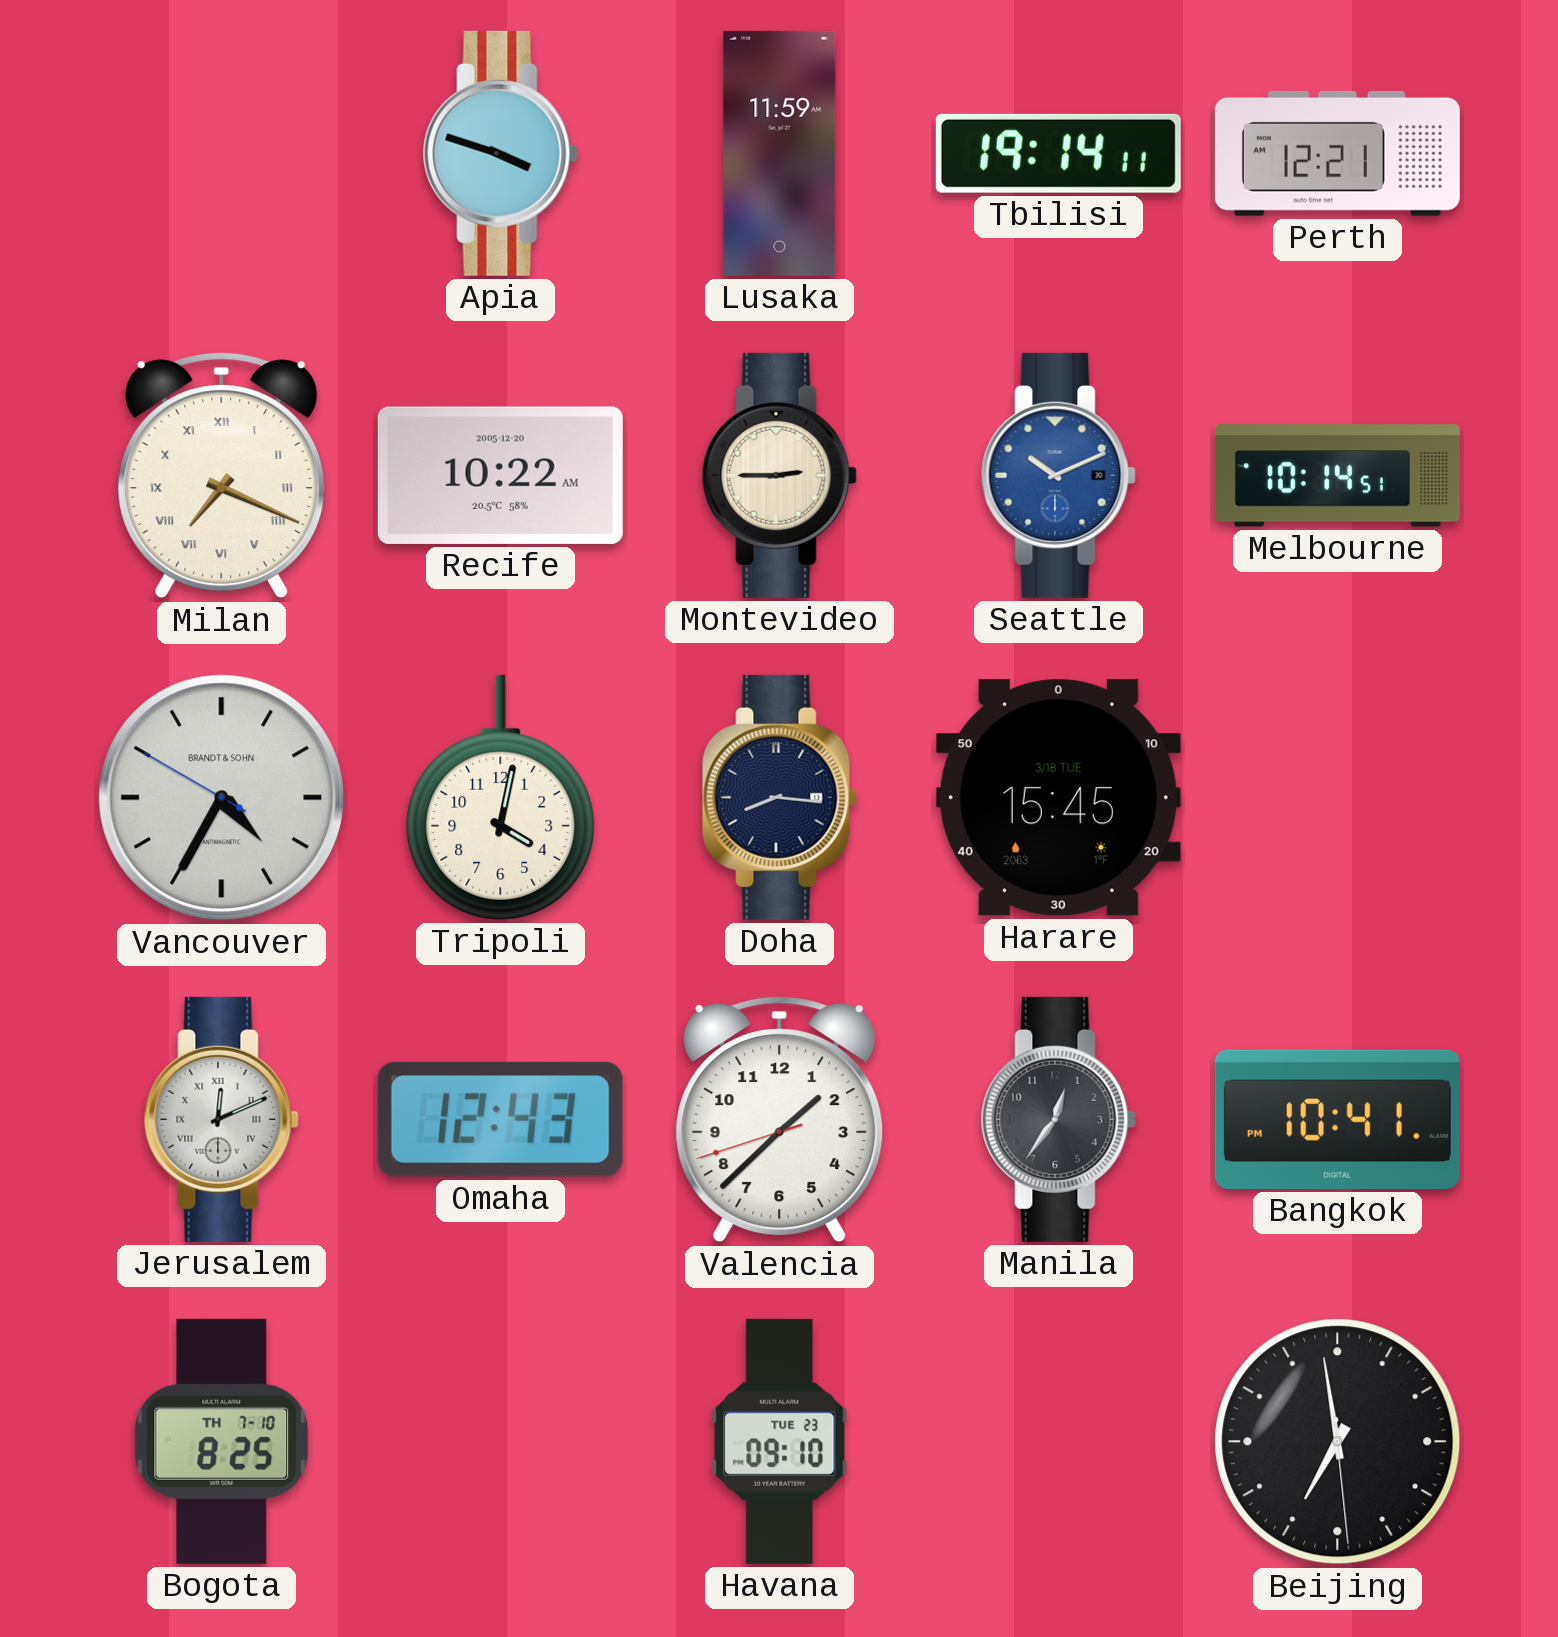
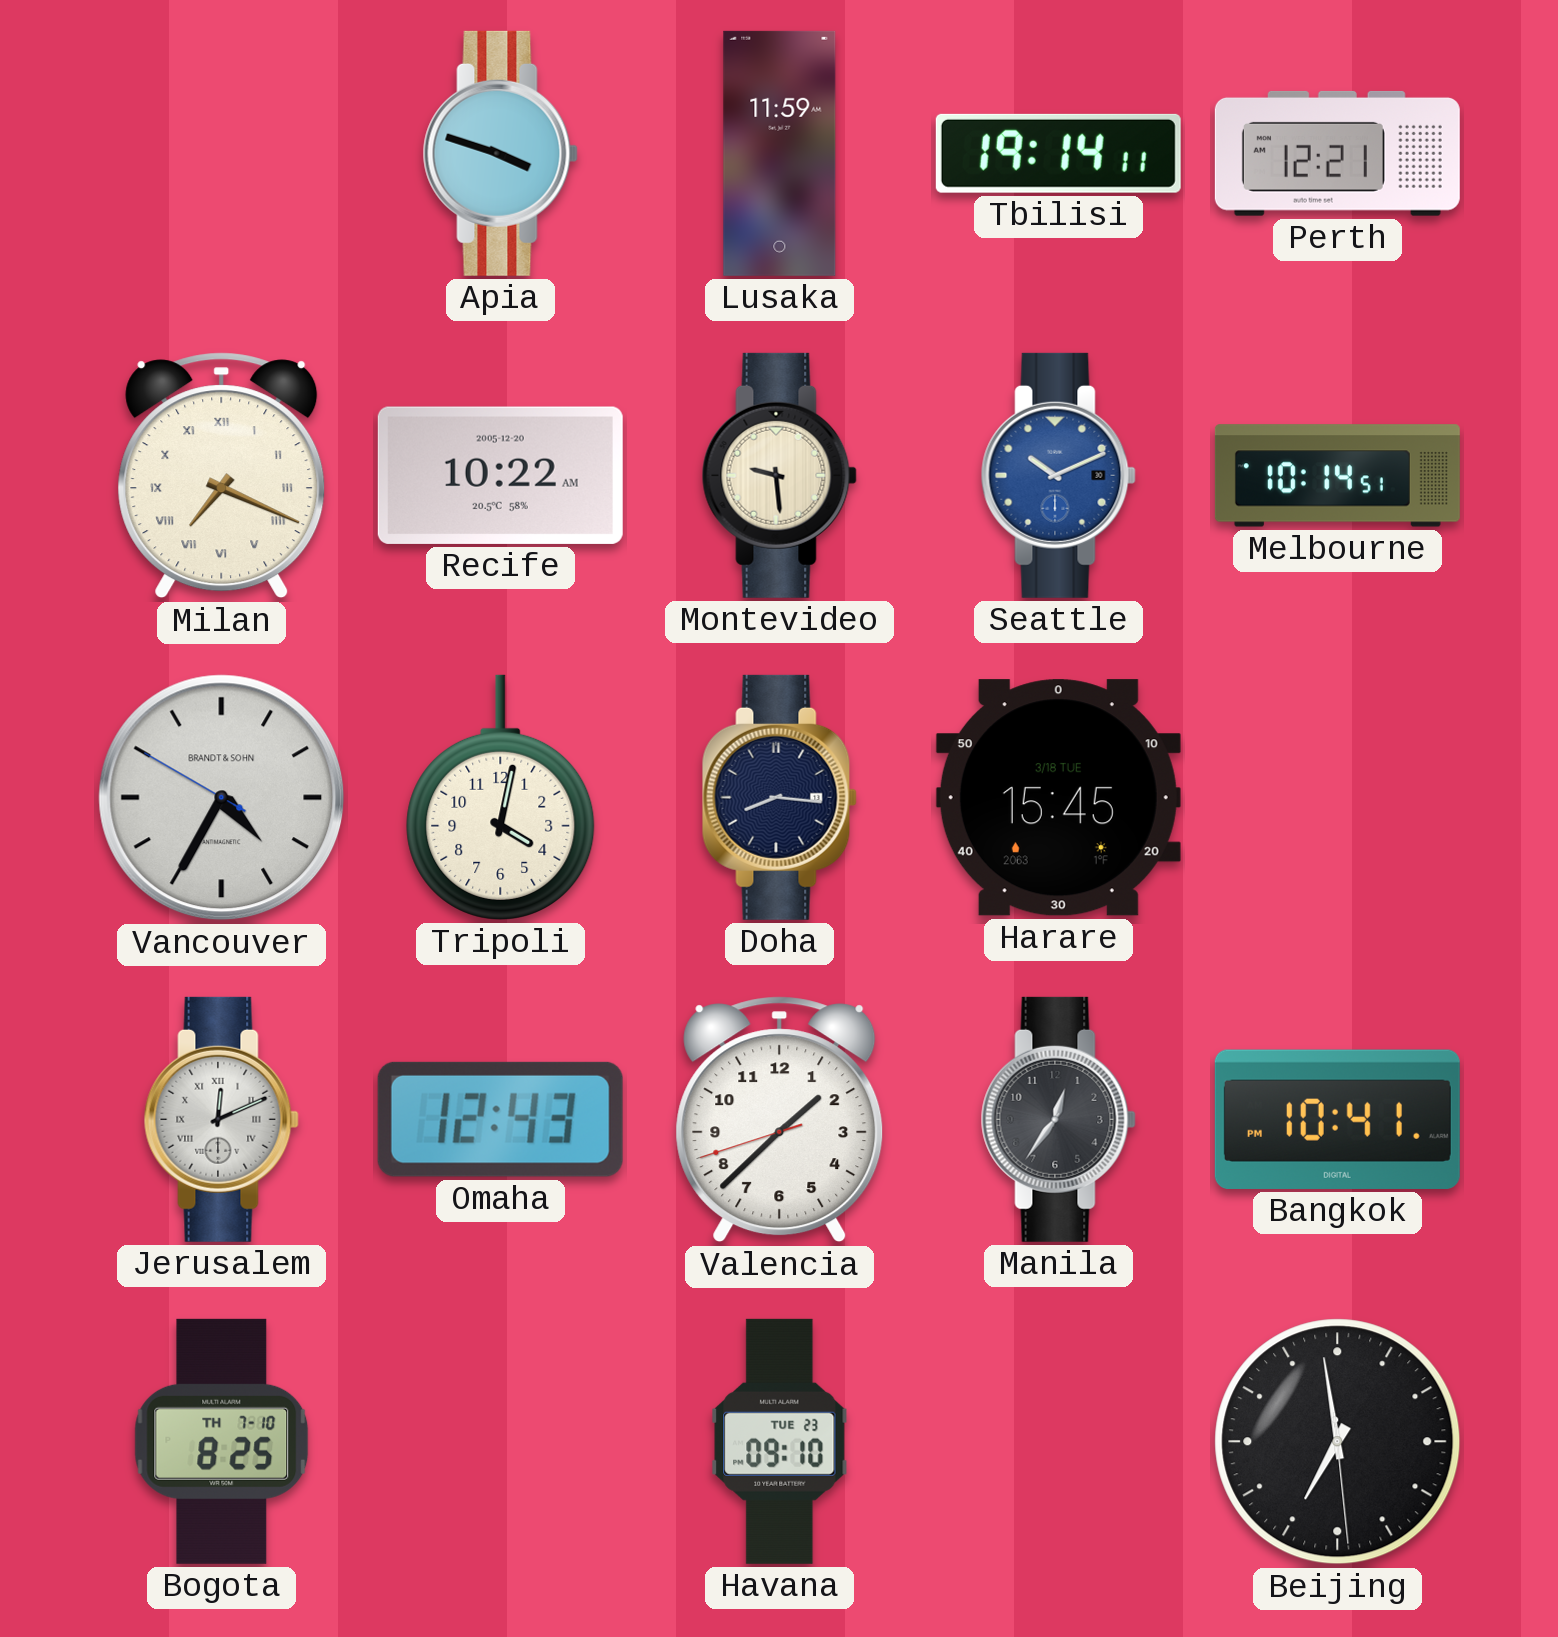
Montevideo: 2:45 -> 9:29
